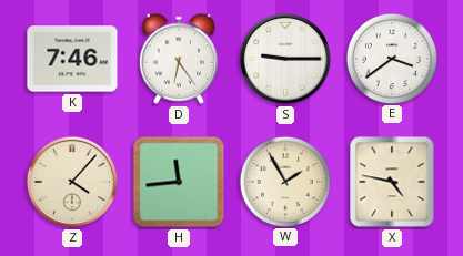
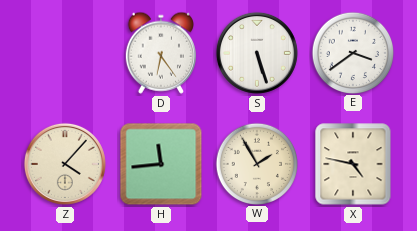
K: 7:46 -> none
S: 9:15 -> 5:27
